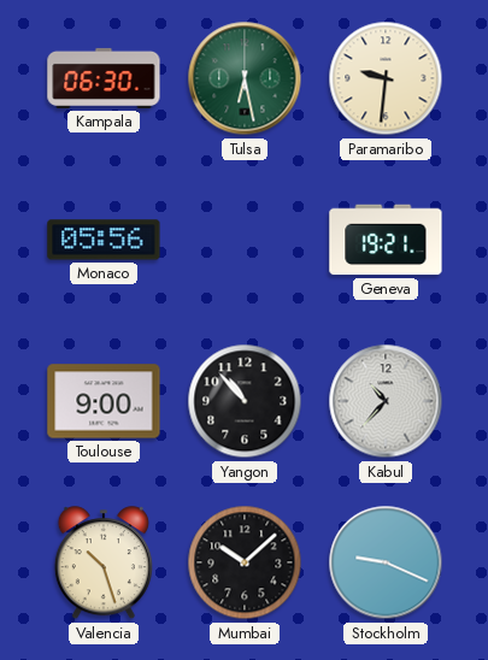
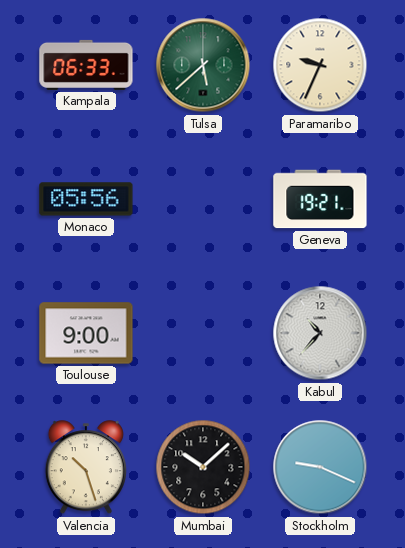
Kampala: 06:30 -> 06:33
Tulsa: 6:28 -> 5:38
Paramaribo: 9:31 -> 9:34
Yangon: 10:53 -> none
